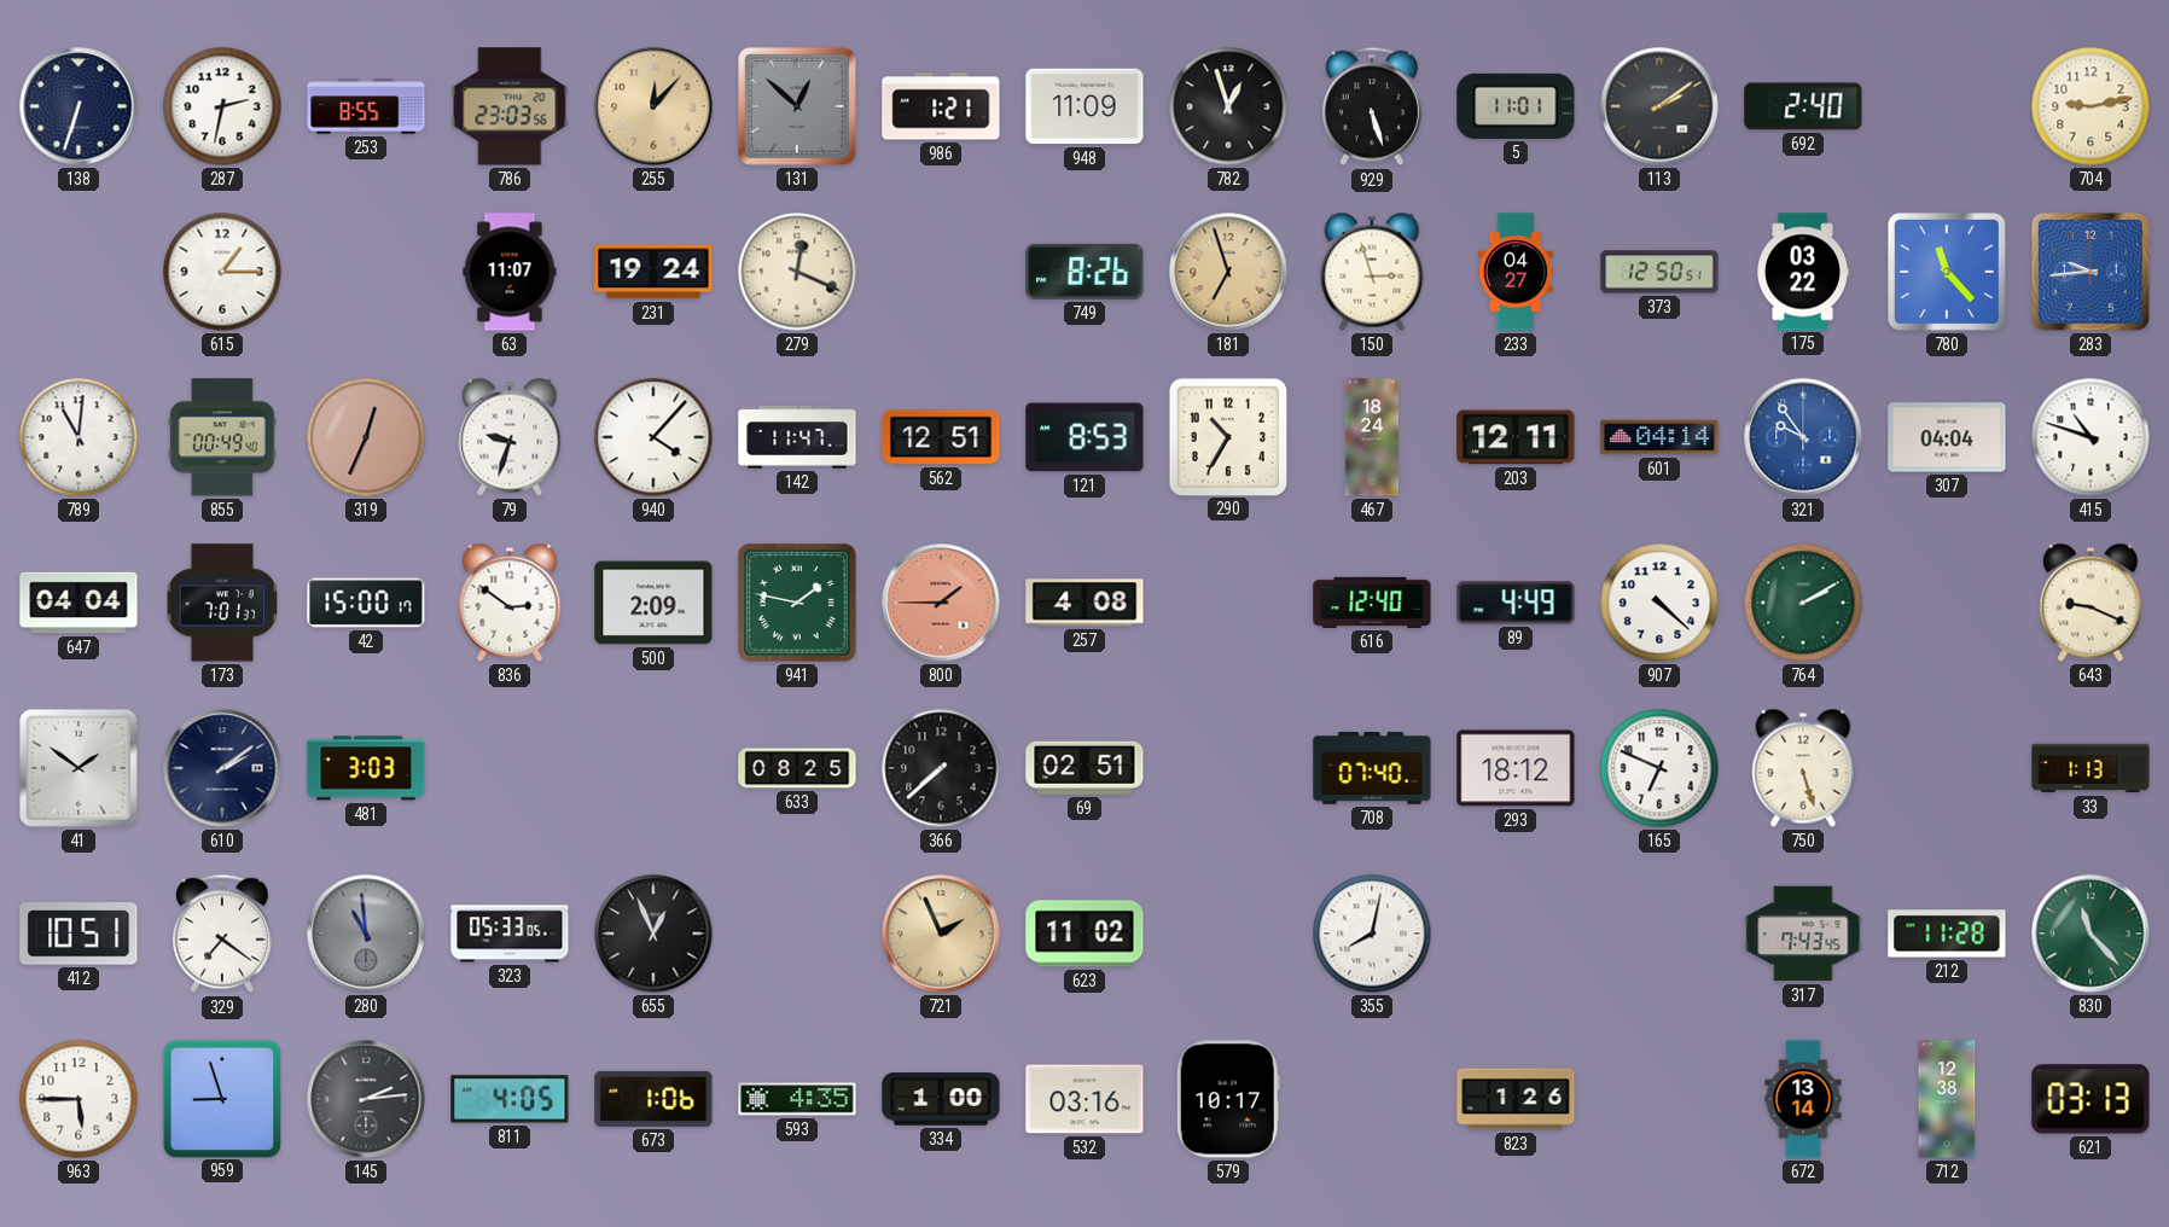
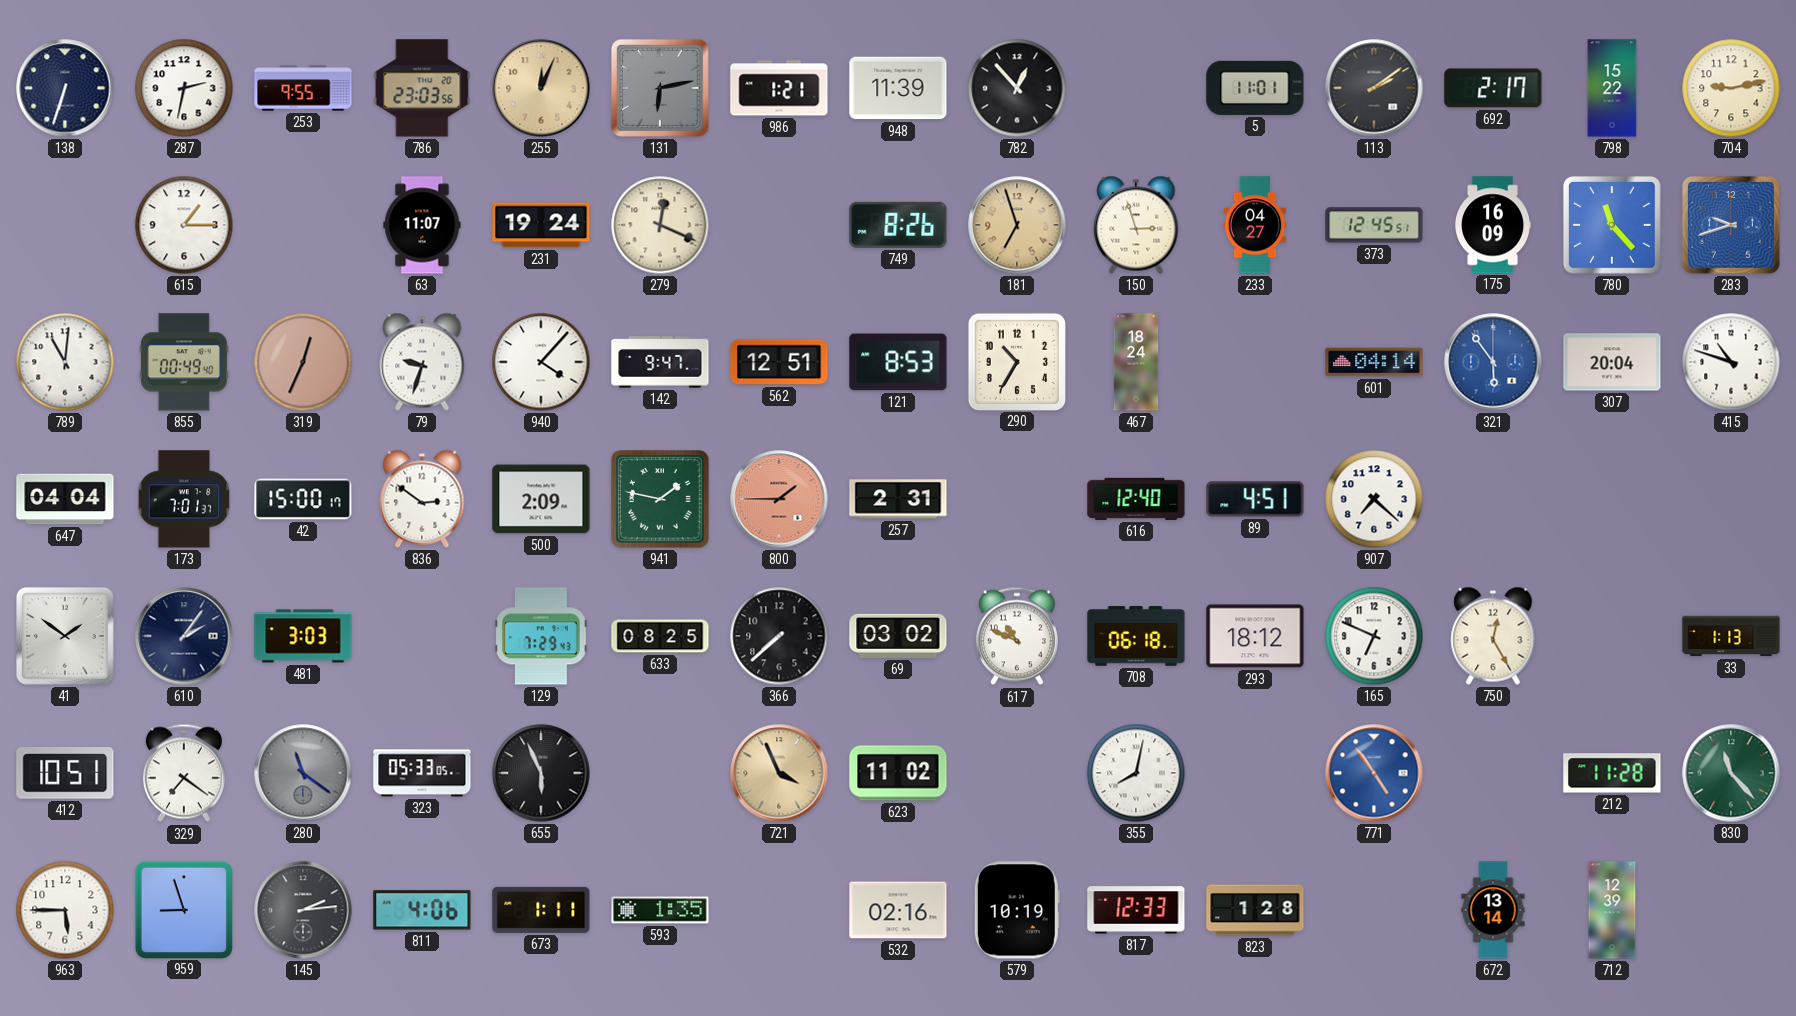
253: 8:55 -> 9:55
255: 12:07 -> 12:04
131: 12:52 -> 6:13
948: 11:09 -> 11:39
782: 12:57 -> 12:53
929: 5:27 -> none
692: 2:40 -> 2:17
798: none -> 15:22
373: 12:50 -> 12:45
175: 03:22 -> 16:09
283: 9:44 -> 9:42
142: 11:47 -> 9:47
203: 12:11 -> none
321: 9:54 -> 5:54
307: 04:04 -> 20:04
257: 4:08 -> 2:31
89: 4:49 -> 4:51
907: 4:22 -> 7:22
764: 2:10 -> none
643: 9:19 -> none
610: 2:09 -> 2:06
129: none -> 7:29
69: 02:51 -> 03:02
617: none -> 10:49
708: 07:40 -> 06:18
750: 5:27 -> 12:25
280: 10:59 -> 11:21
655: 12:56 -> 5:56
721: 1:56 -> 3:56
771: none -> 4:54
317: 7:43 -> none
811: 4:05 -> 4:06
673: 1:06 -> 1:11
593: 4:35 -> 1:35
334: 1:00 -> none
532: 03:16 -> 02:16
579: 10:17 -> 10:19
817: none -> 12:33
823: 1:26 -> 1:28
712: 12:38 -> 12:39
621: 03:13 -> none
